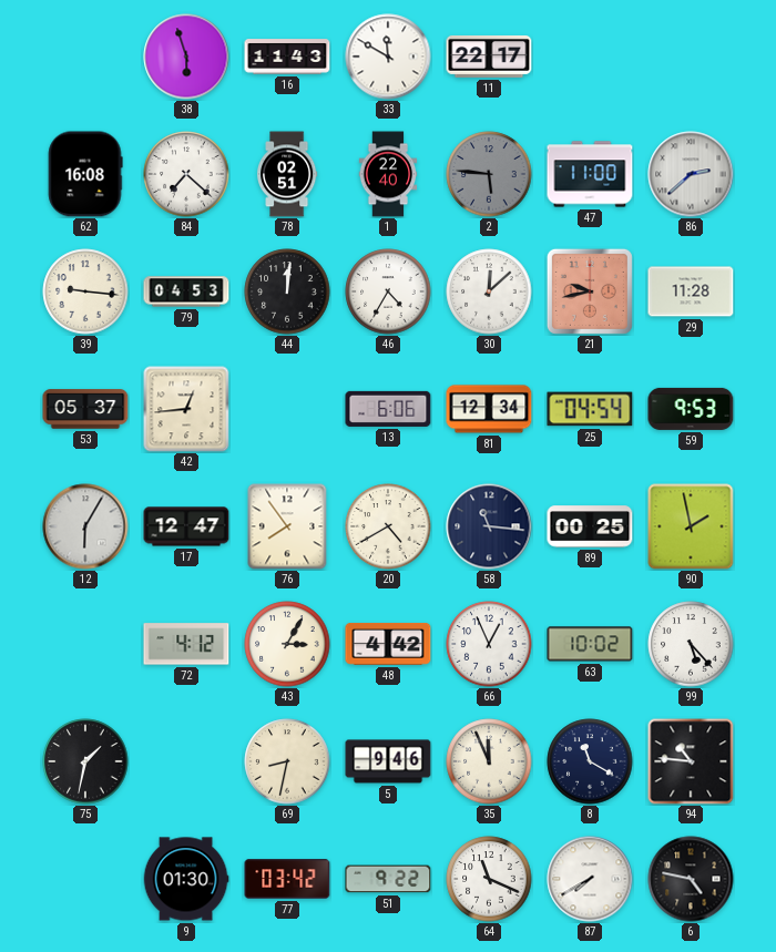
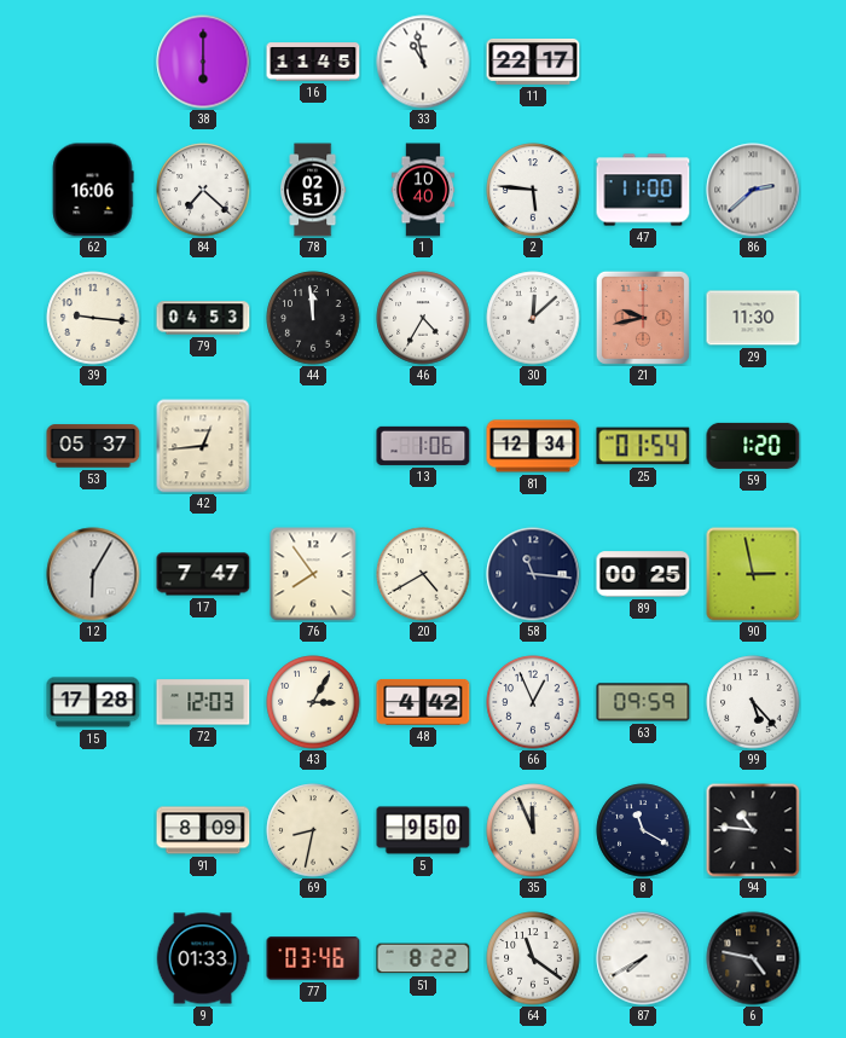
38: 5:57 -> 6:00
16: 11:43 -> 11:45
33: 11:50 -> 10:58
62: 16:08 -> 16:06
1: 22:40 -> 10:40
2 dial: grey -> white
44: 12:01 -> 11:59
29: 11:28 -> 11:30
13: 6:06 -> 1:06
25: 04:54 -> 01:54
59: 9:53 -> 1:20
17: 12:47 -> 7:47
90: 1:58 -> 2:58
15: none -> 17:28
72: 4:12 -> 12:03
63: 10:02 -> 09:59
75: 1:32 -> none
91: none -> 8:09
5: 9:46 -> 9:50
9: 01:30 -> 01:33
77: 03:42 -> 03:46
51: 9:22 -> 8:22
64: 11:19 -> 11:21
